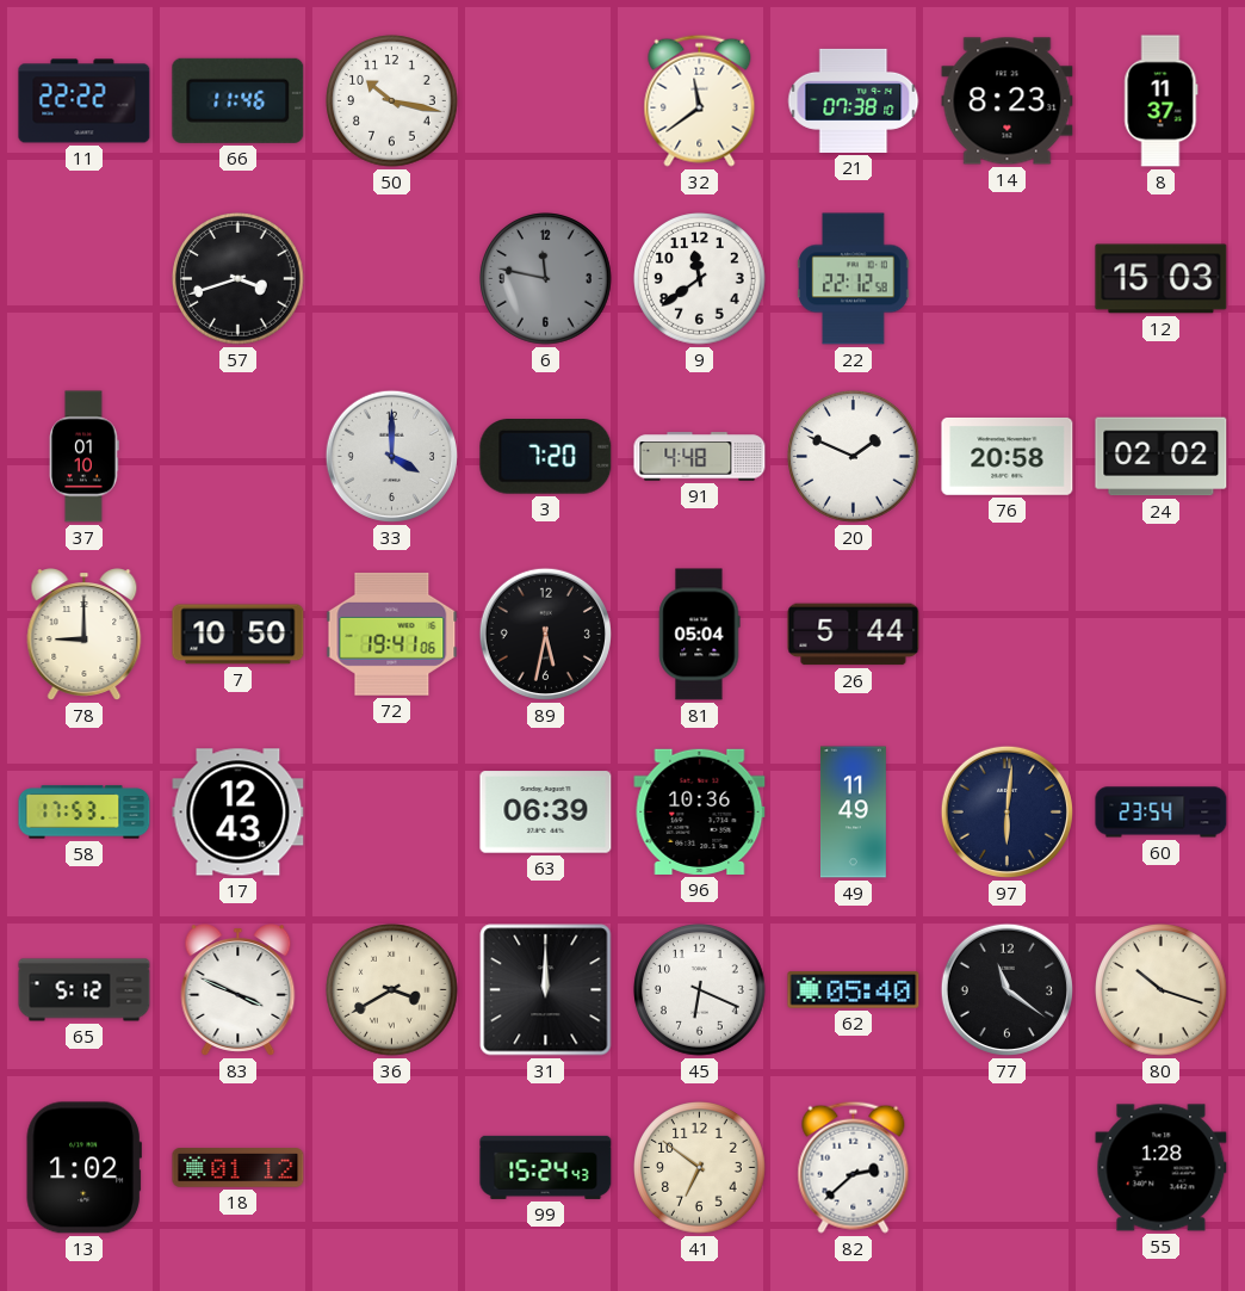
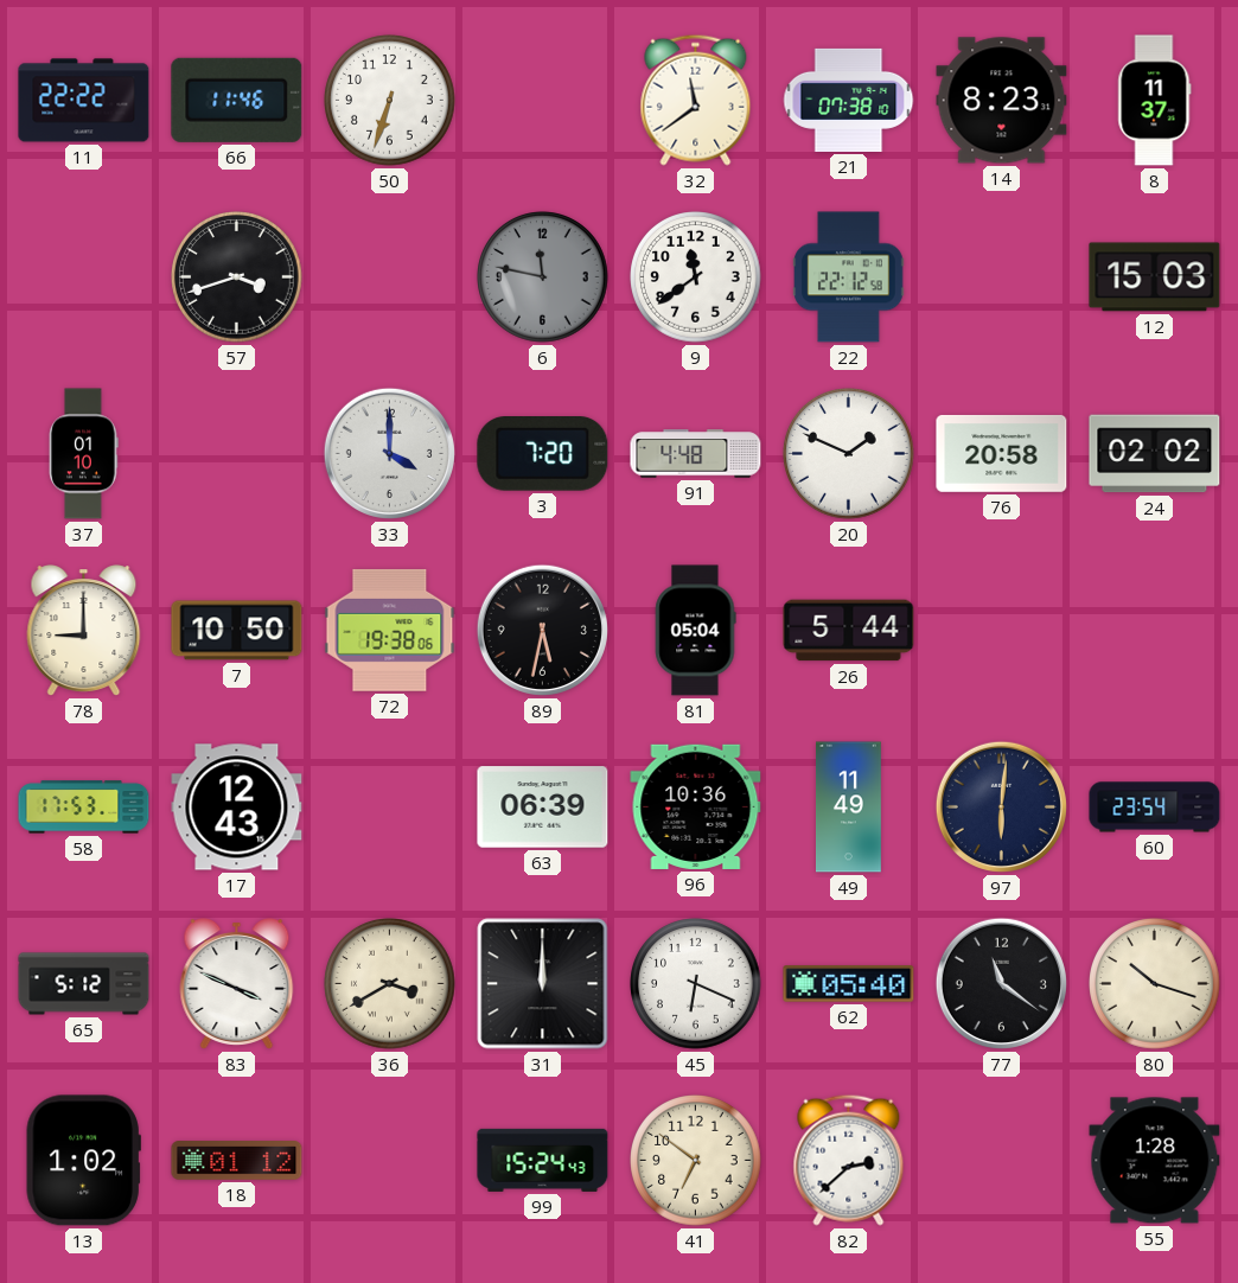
50: 10:17 -> 6:33
72: 19:41 -> 19:38
